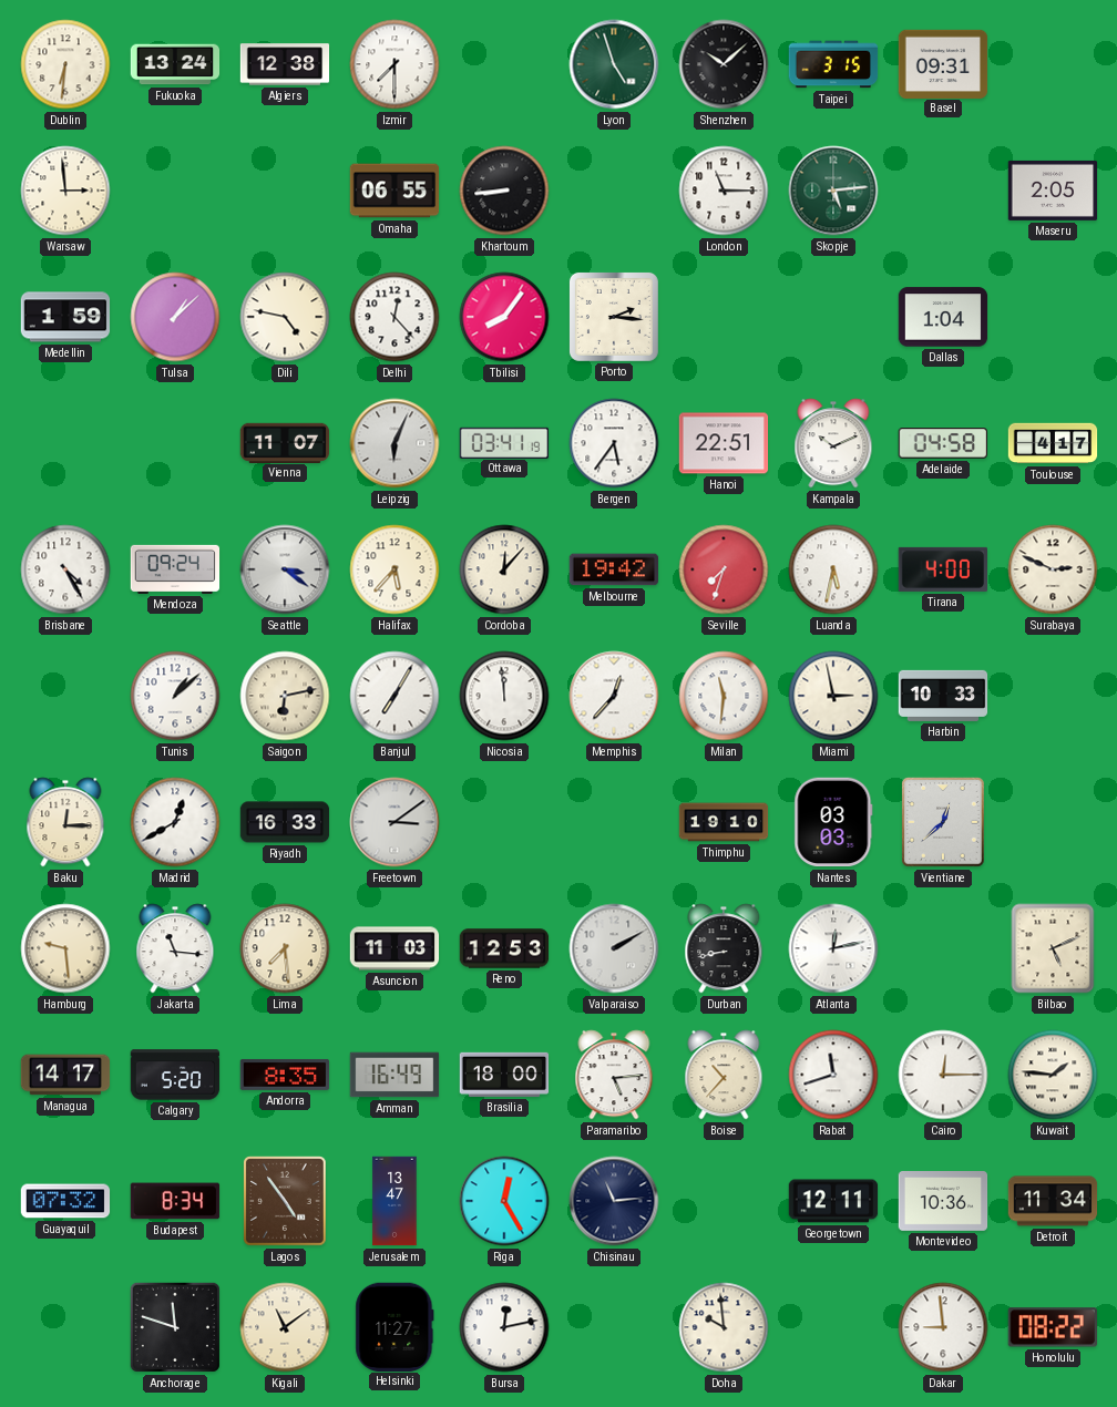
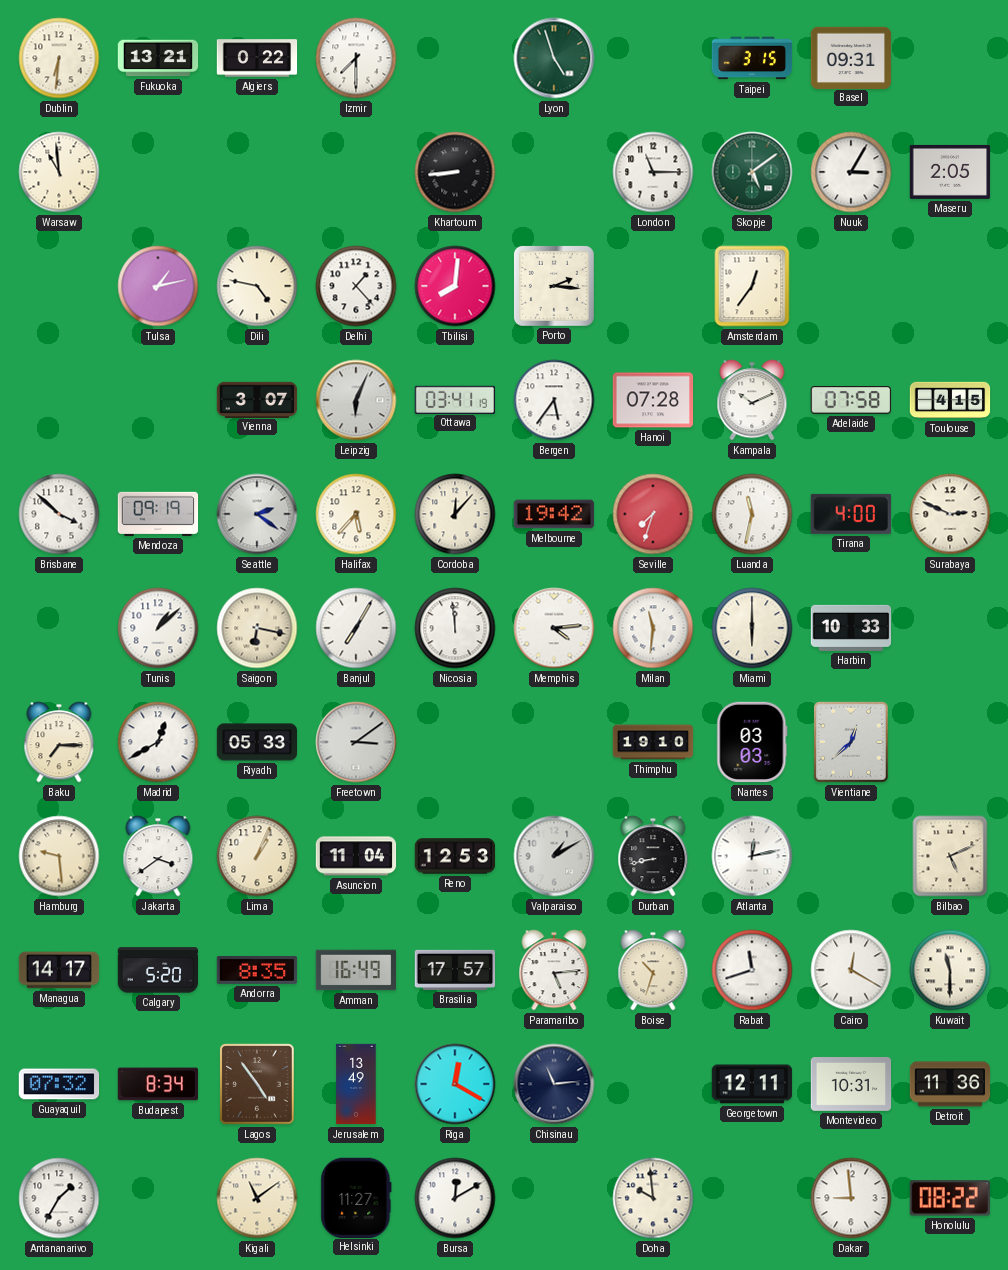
Fukuoka: 13:24 -> 13:21
Algiers: 12:38 -> 0:22
Shenzhen: 10:08 -> none
Warsaw: 2:59 -> 10:59
Omaha: 06:55 -> none
Skopje: 5:14 -> 5:09
Nuuk: none -> 3:05
Medellin: 1:59 -> none
Tulsa: 1:08 -> 1:13
Delhi: 12:23 -> 1:23
Tbilisi: 8:06 -> 8:01
Amsterdam: none -> 12:36
Dallas: 1:04 -> none
Vienna: 11:07 -> 3:07
Hanoi: 22:51 -> 07:28
Adelaide: 04:58 -> 07:58
Toulouse: 4:17 -> 4:15
Brisbane: 4:25 -> 3:52
Mendoza: 09:24 -> 09:19
Seattle: 3:21 -> 2:21
Luanda: 5:32 -> 11:32
Saigon: 6:13 -> 6:17
Memphis: 12:37 -> 4:14
Miami: 2:58 -> 6:00
Baku: 12:15 -> 7:15
Riyadh: 16:33 -> 05:33
Jakarta: 11:16 -> 3:39
Lima: 7:29 -> 1:04
Asuncion: 11:03 -> 11:04
Valparaiso: 2:10 -> 1:10
Brasilia: 18:00 -> 17:57
Boise: 10:37 -> 10:33
Cairo: 12:15 -> 12:20
Kuwait: 1:46 -> 11:30
Jerusalem: 13:47 -> 13:49
Riga: 12:25 -> 12:20
Montevideo: 10:36 -> 10:31
Detroit: 11:34 -> 11:36
Antananarivo: none -> 1:35
Anchorage: 11:48 -> none
Bursa: 12:13 -> 12:10
